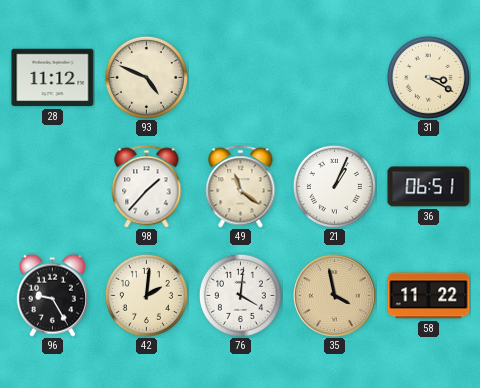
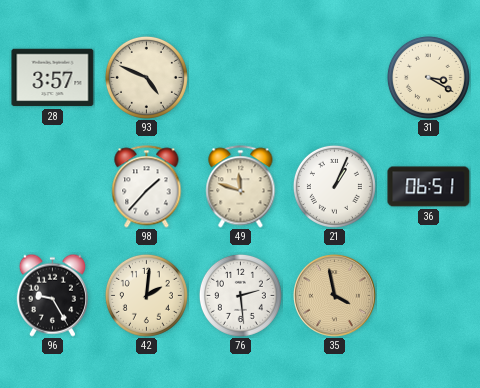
28: 11:12 -> 3:57
49: 11:21 -> 11:48
76: 4:01 -> 2:29
58: 11:22 -> none
